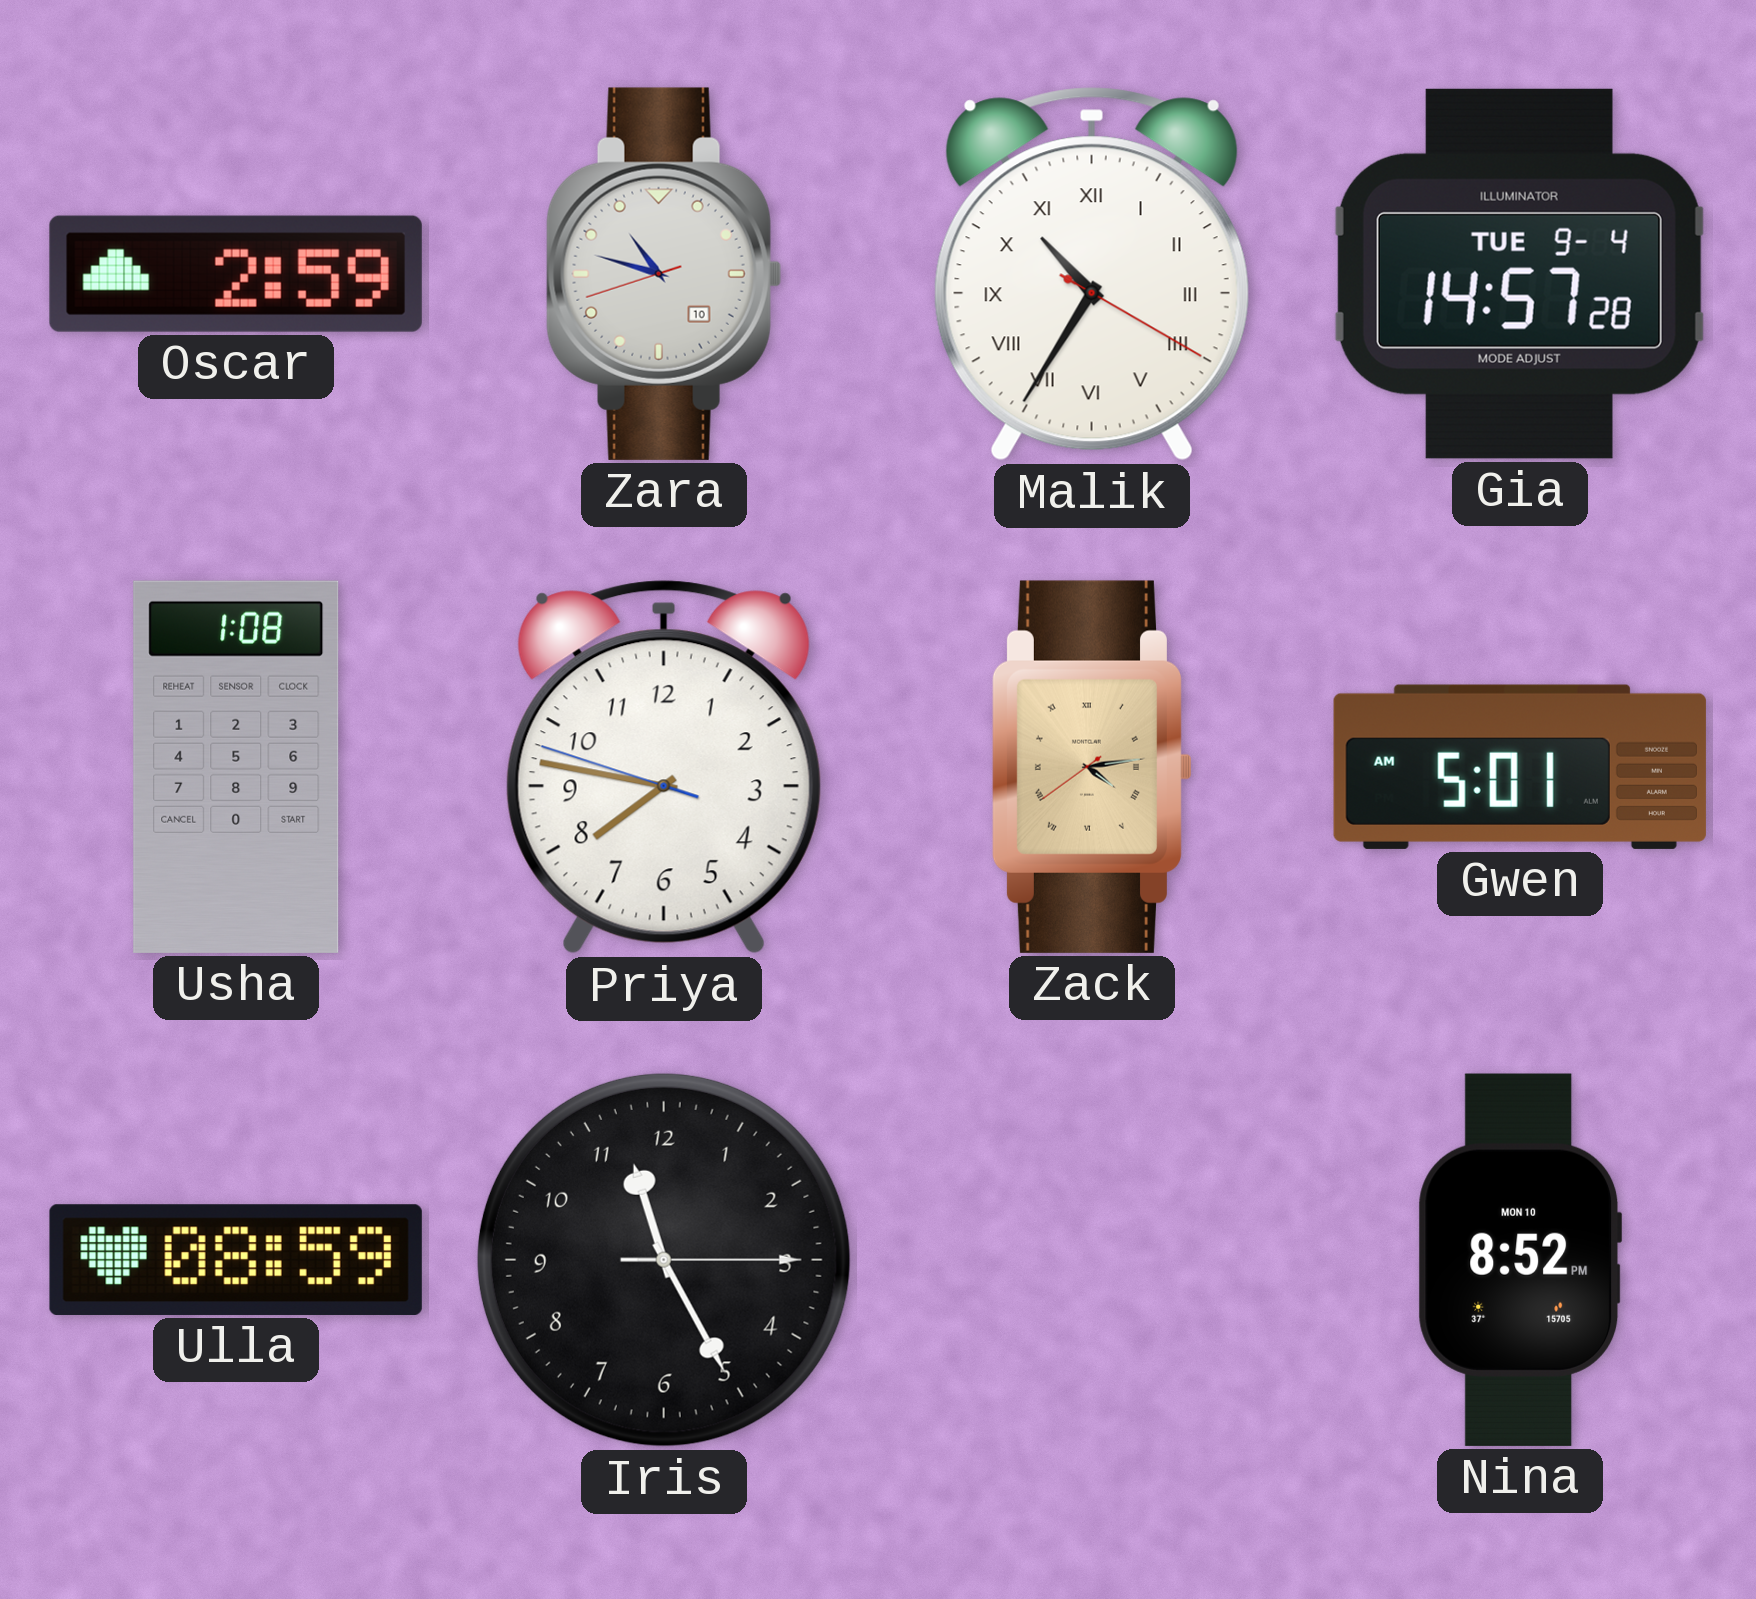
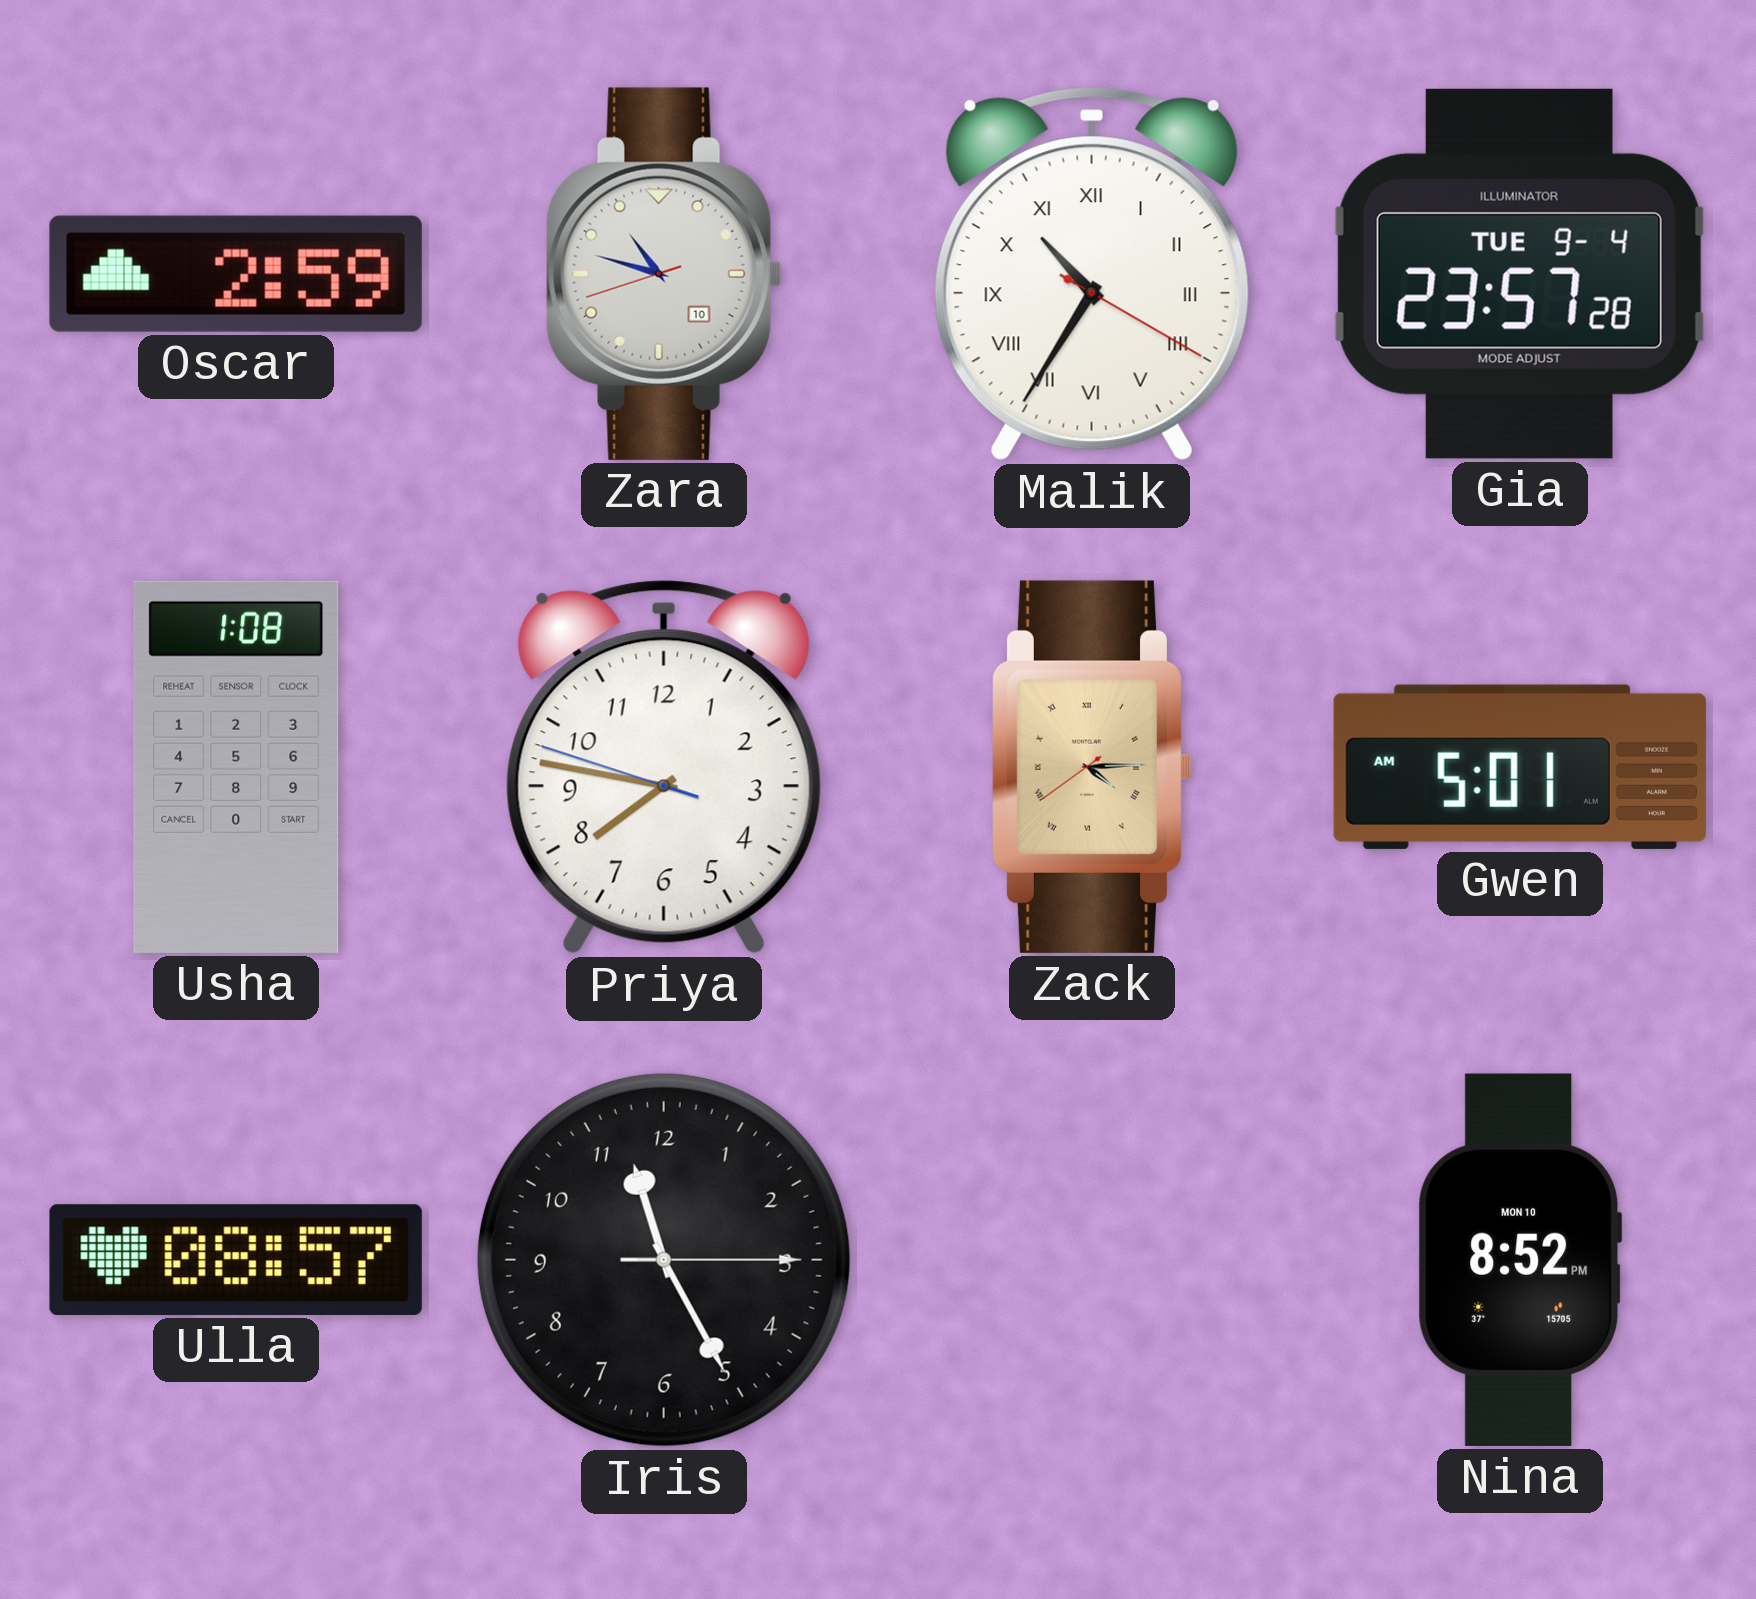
Gia: 14:57 -> 23:57
Zack: 4:13 -> 4:14
Ulla: 08:59 -> 08:57
